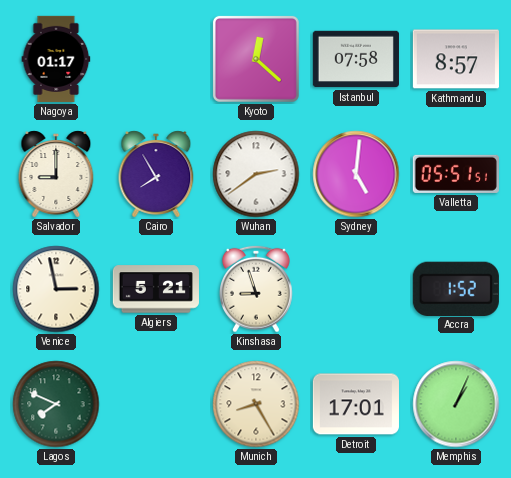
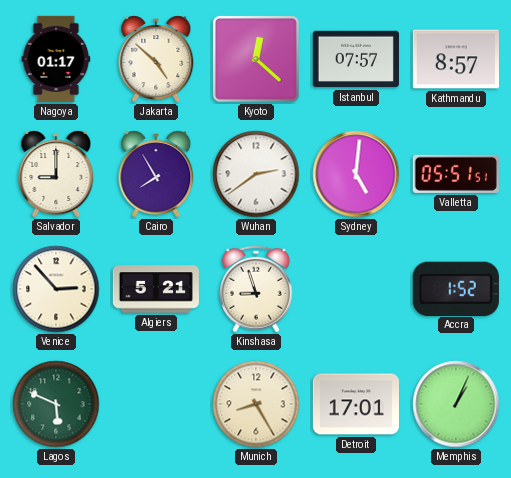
Jakarta: none -> 4:52
Istanbul: 07:58 -> 07:57
Venice: 2:58 -> 2:53
Lagos: 7:49 -> 5:49
